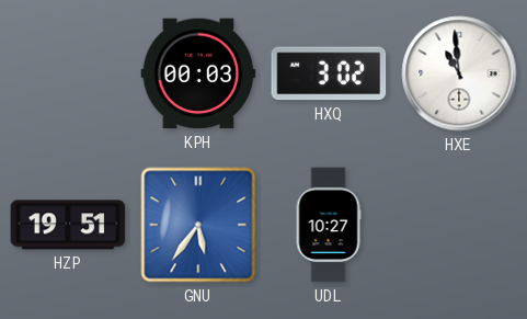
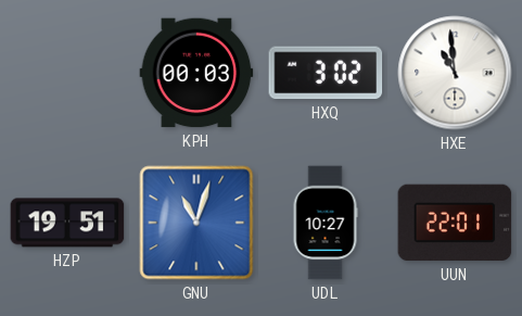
GNU: 5:36 -> 11:03
UUN: none -> 22:01
